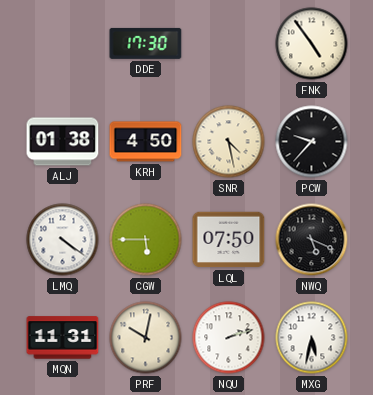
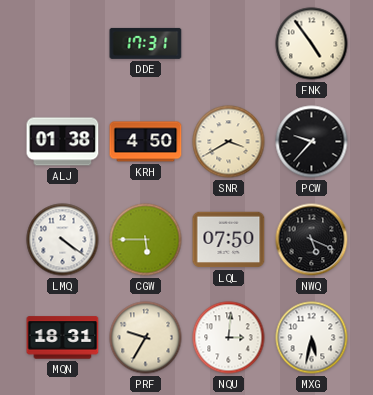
DDE: 17:30 -> 17:31
SNR: 4:28 -> 3:40
MQN: 11:31 -> 18:31
PRF: 10:02 -> 9:35
NQU: 2:12 -> 3:01
